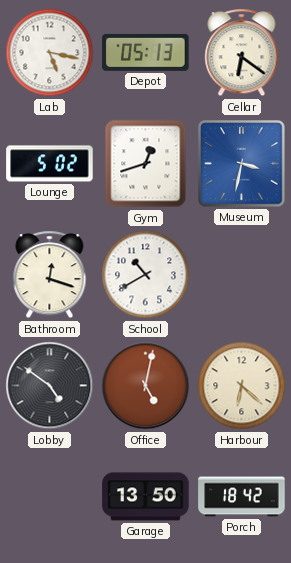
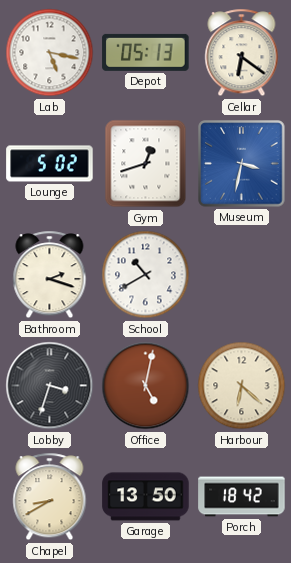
Bathroom: 12:18 -> 2:18
Lobby: 4:51 -> 3:33
Chapel: none -> 8:40
